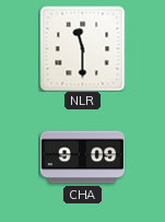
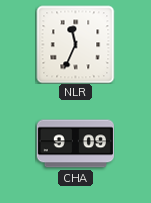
NLR: 11:30 -> 11:34
